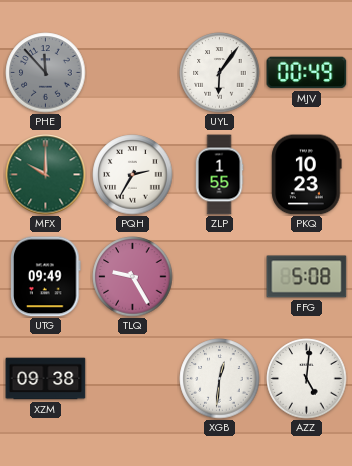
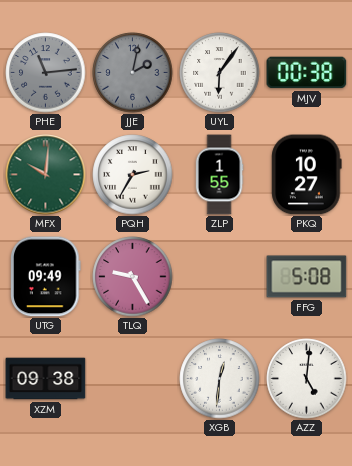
PHE: 11:53 -> 11:14
JJE: none -> 2:02
MJV: 00:49 -> 00:38
MFX: 10:00 -> 10:01
PKQ: 10:23 -> 10:27
